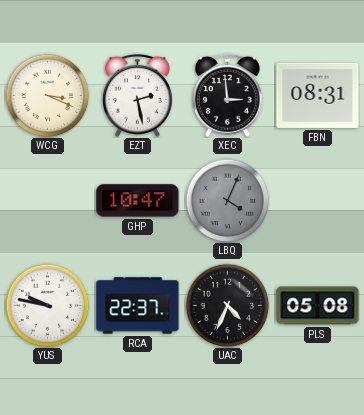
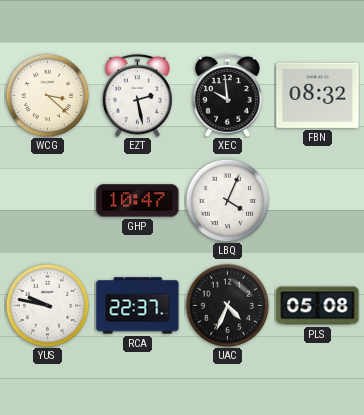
WCG: 3:19 -> 3:22
XEC: 2:59 -> 9:59
FBN: 08:31 -> 08:32
LBQ dial: grey -> white
